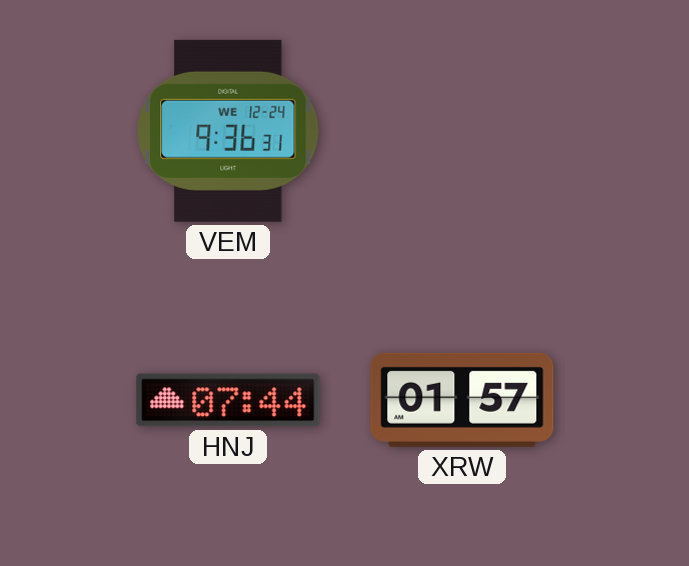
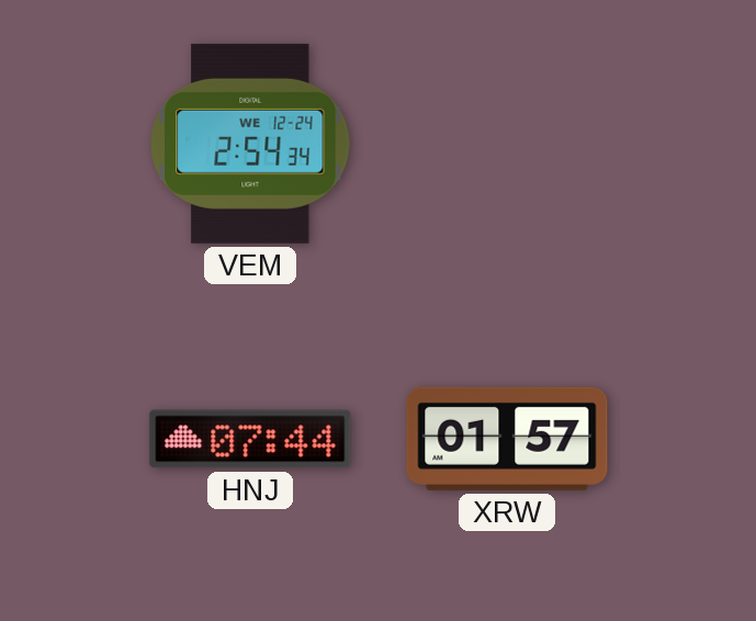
VEM: 9:36 -> 2:54
